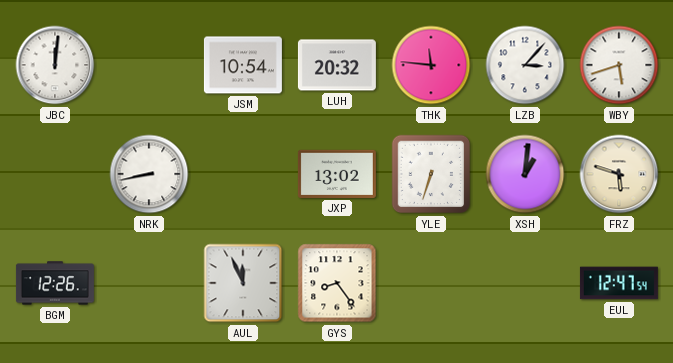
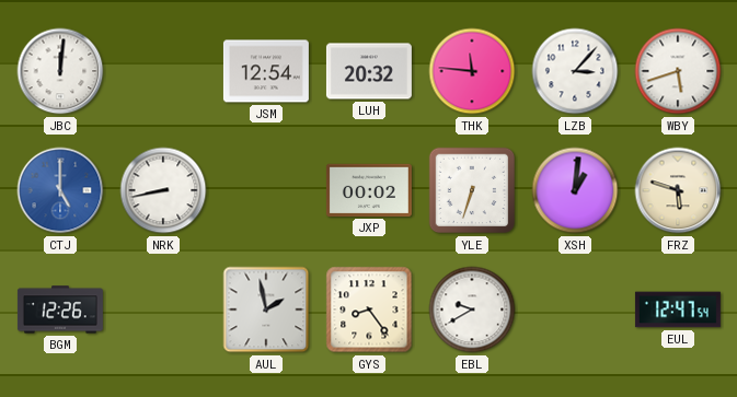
JSM: 10:54 -> 12:54
CTJ: none -> 5:00
JXP: 13:02 -> 00:02
AUL: 11:56 -> 1:58
EBL: none -> 9:40
